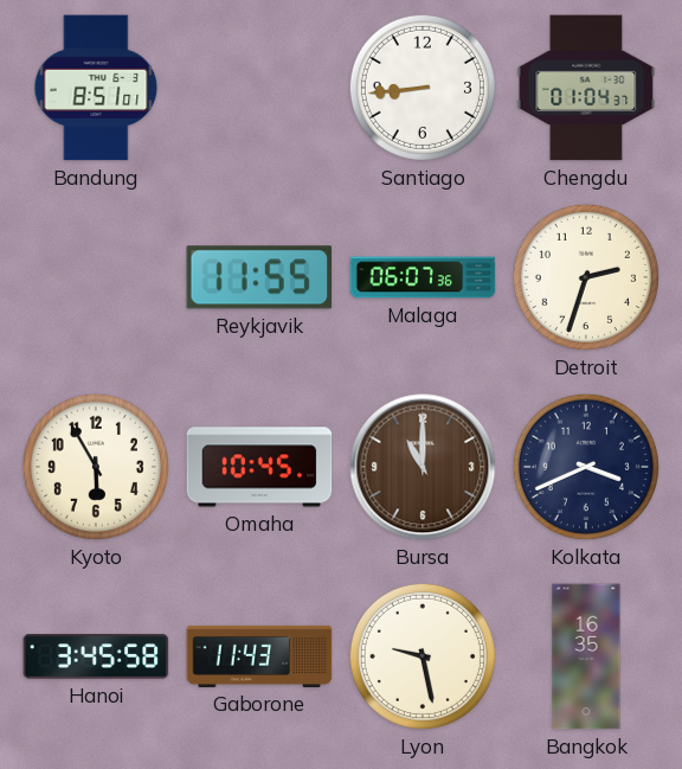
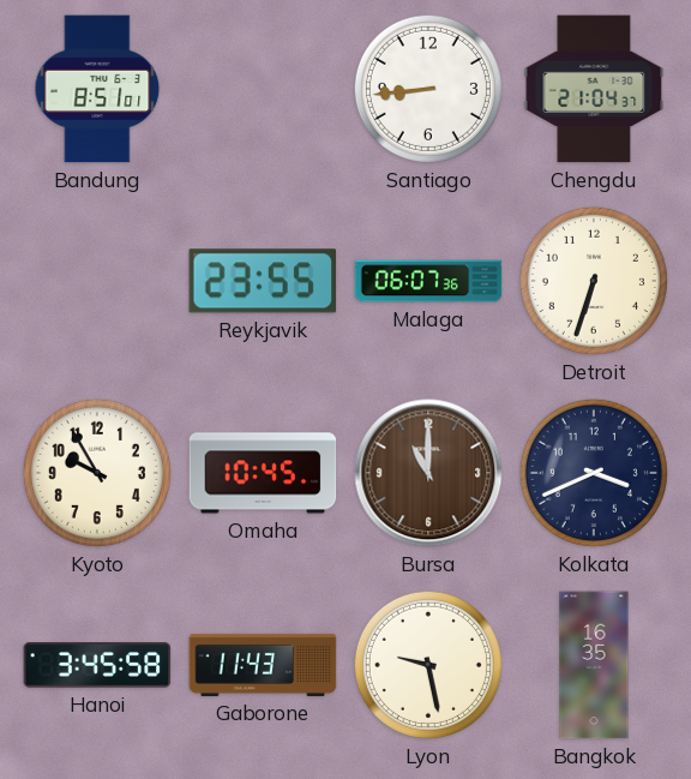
Chengdu: 01:04 -> 21:04
Reykjavik: 11:55 -> 23:55
Detroit: 2:33 -> 6:33
Kyoto: 5:55 -> 9:55
